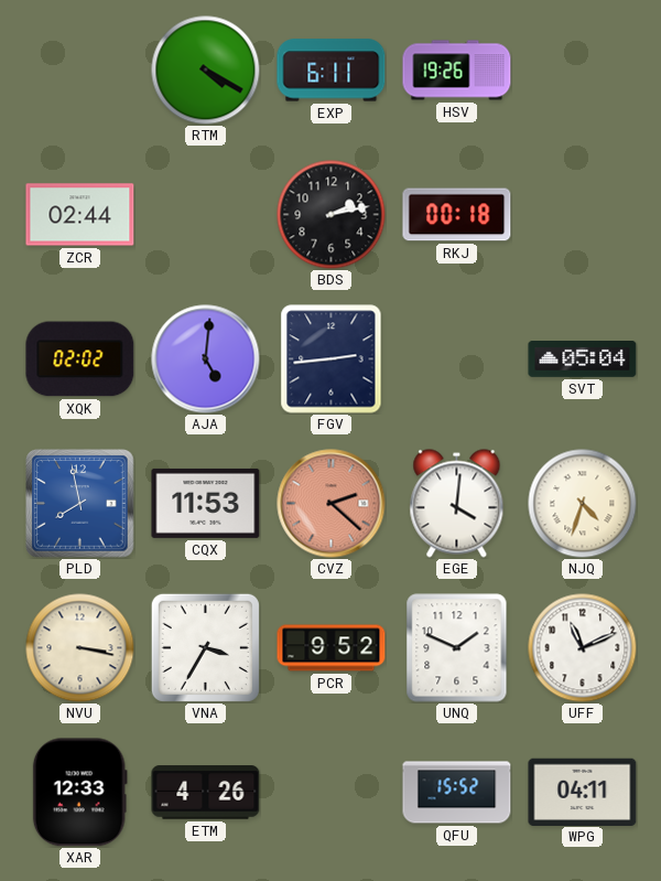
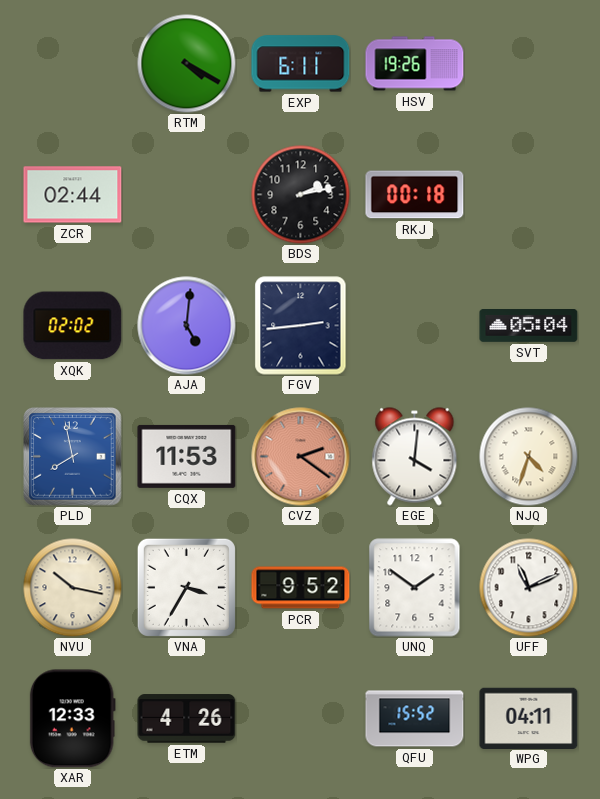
CVZ: 2:22 -> 2:21
NVU: 3:17 -> 10:17
UNQ: 1:49 -> 1:51
